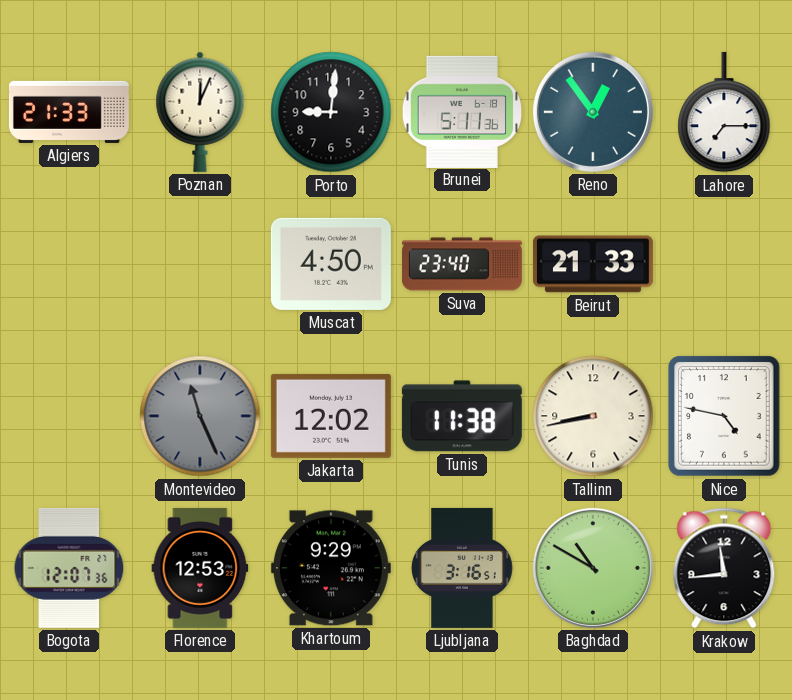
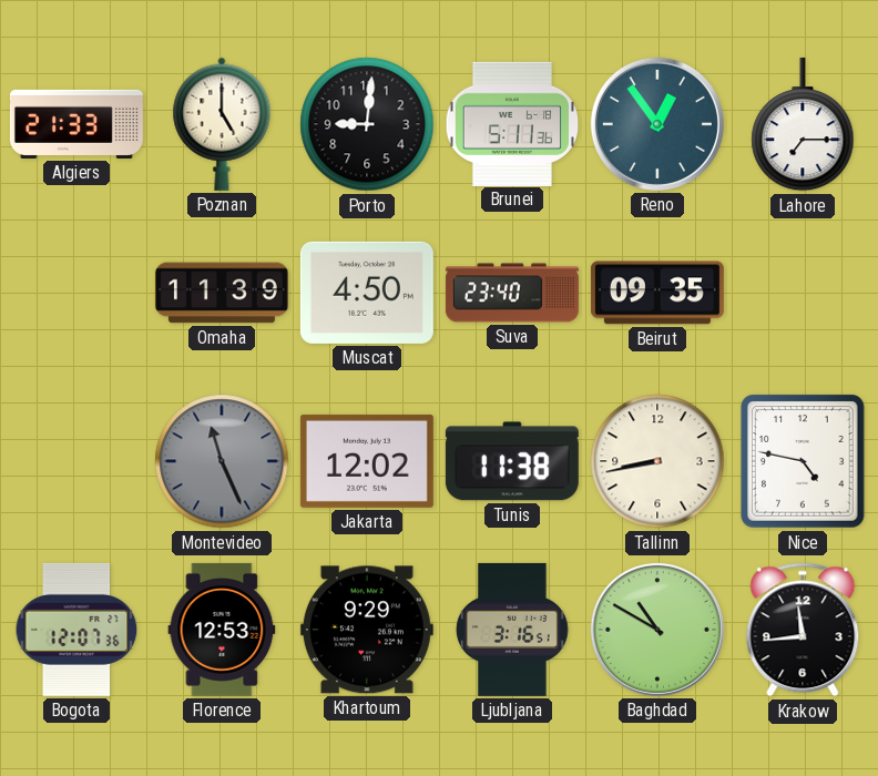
Poznan: 12:04 -> 5:00
Omaha: none -> 11:39
Beirut: 21:33 -> 09:35
